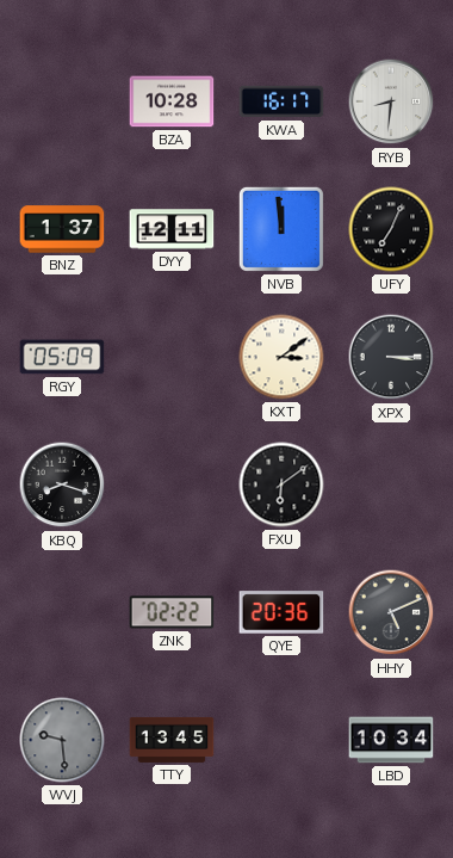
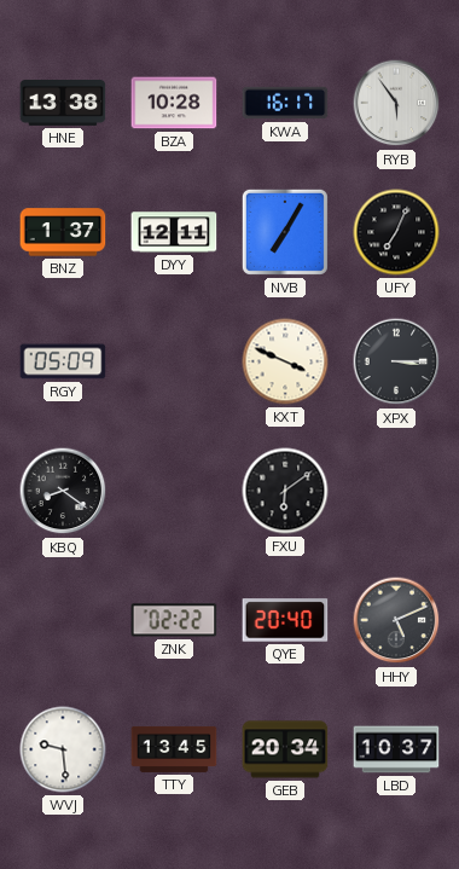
HNE: none -> 13:38
RYB: 8:31 -> 5:54
NVB: 11:59 -> 7:05
KXT: 3:09 -> 3:49
KBQ: 8:18 -> 8:21
QYE: 20:36 -> 20:40
WVJ dial: grey -> white
GEB: none -> 20:34
LBD: 10:34 -> 10:37
